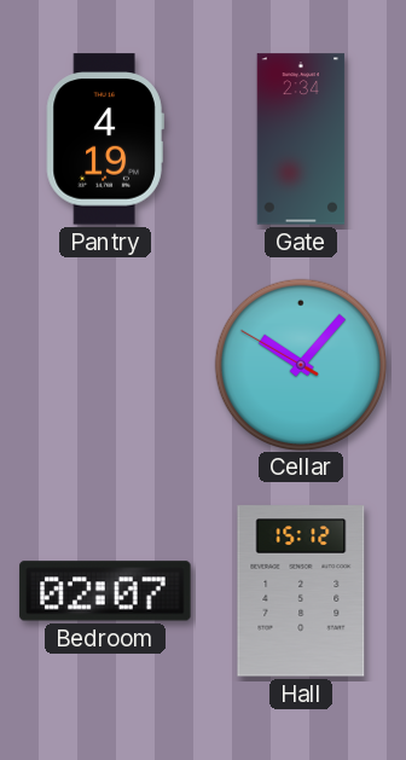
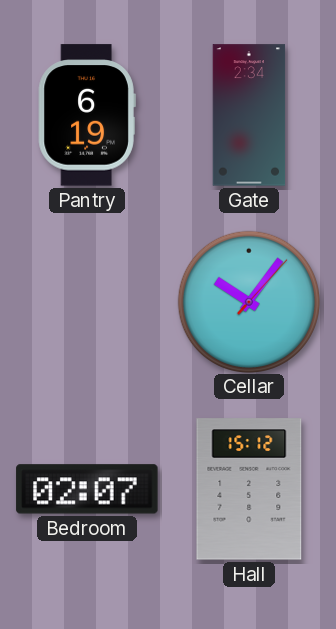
Pantry: 4:19 -> 6:19
Cellar: 10:06:50 -> 10:06:07
